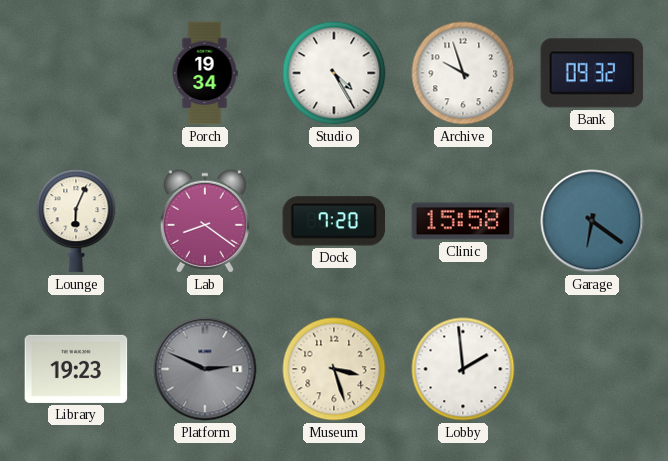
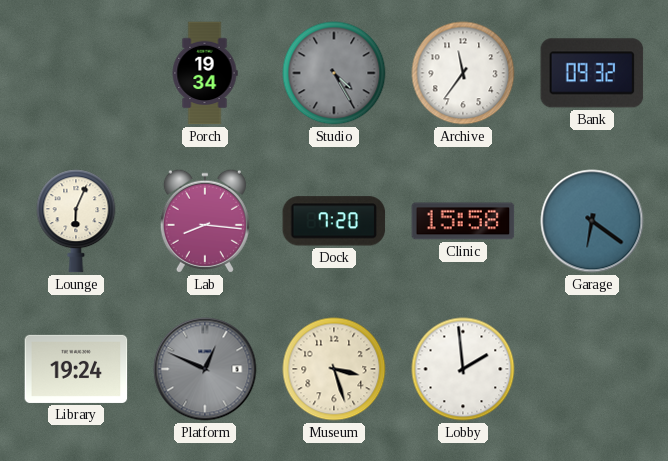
Studio dial: white -> grey
Archive: 9:57 -> 11:36
Lab: 8:21 -> 8:16
Library: 19:23 -> 19:24
Platform: 2:49 -> 12:49
